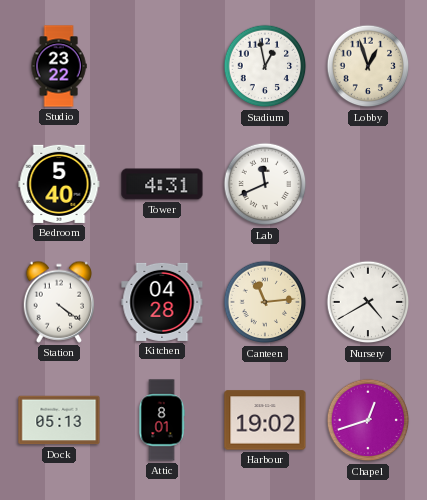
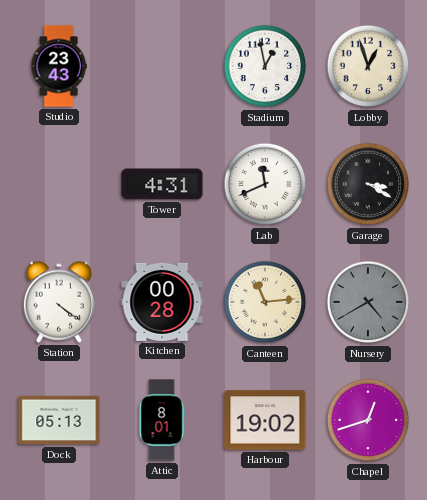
Studio: 23:22 -> 23:43
Bedroom: 5:40 -> none
Garage: none -> 3:20
Kitchen: 04:28 -> 00:28
Nursery dial: white -> grey
